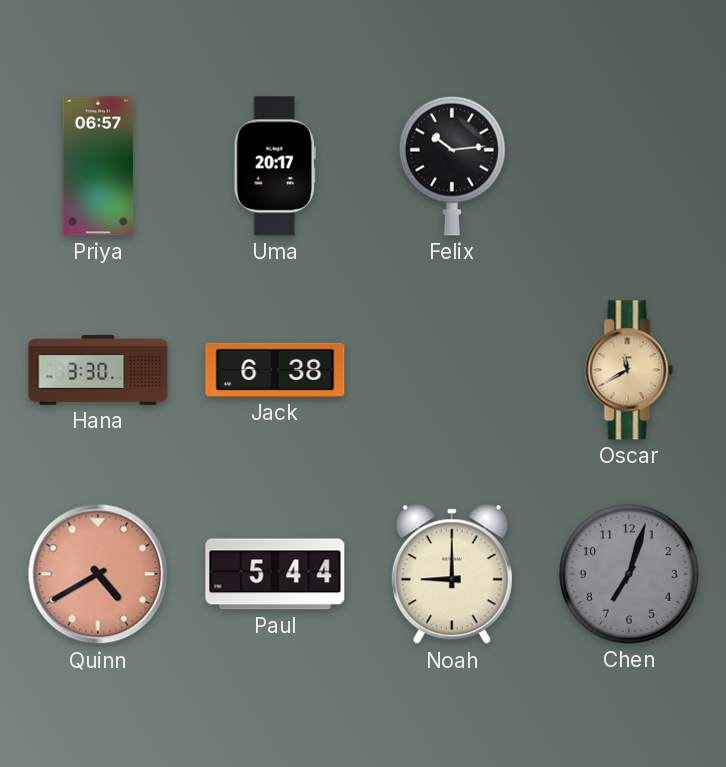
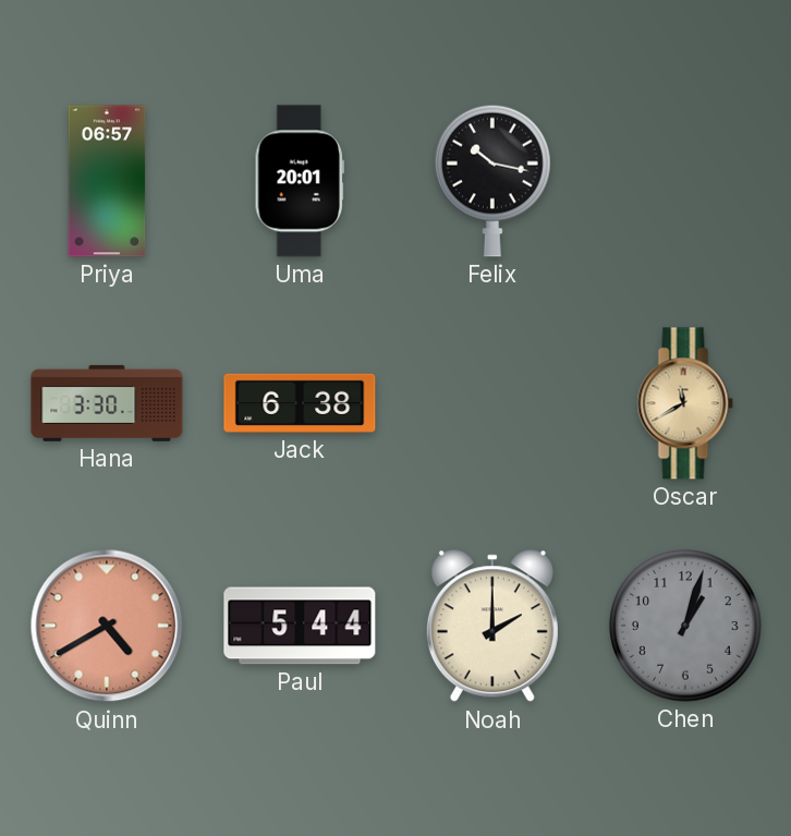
Uma: 20:17 -> 20:01
Felix: 10:14 -> 10:17
Noah: 9:00 -> 2:00
Chen: 7:03 -> 1:03
